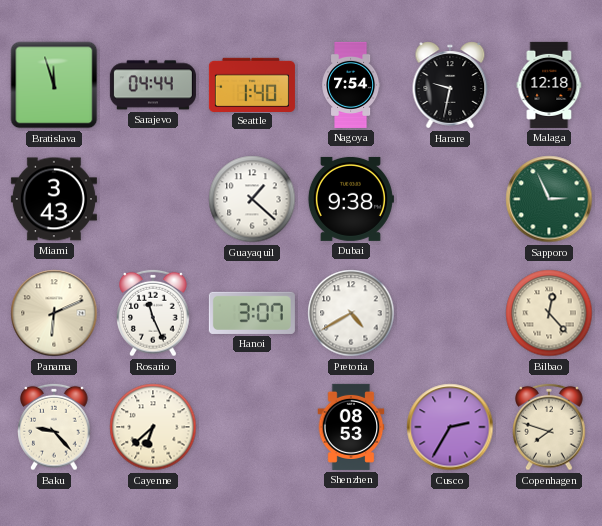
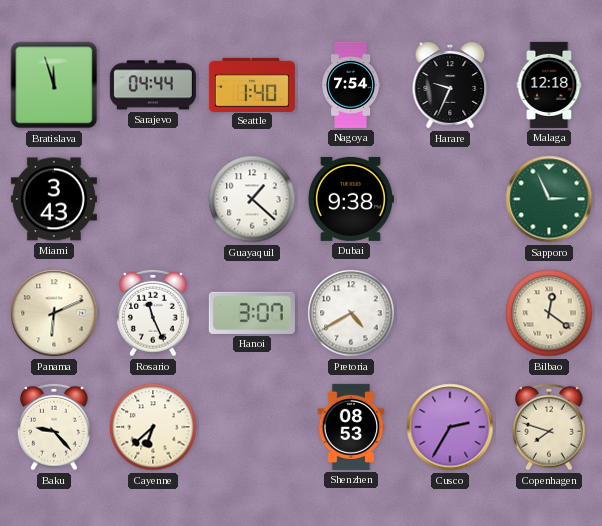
Harare: 9:32 -> 9:34
Bilbao: 12:23 -> 12:21
